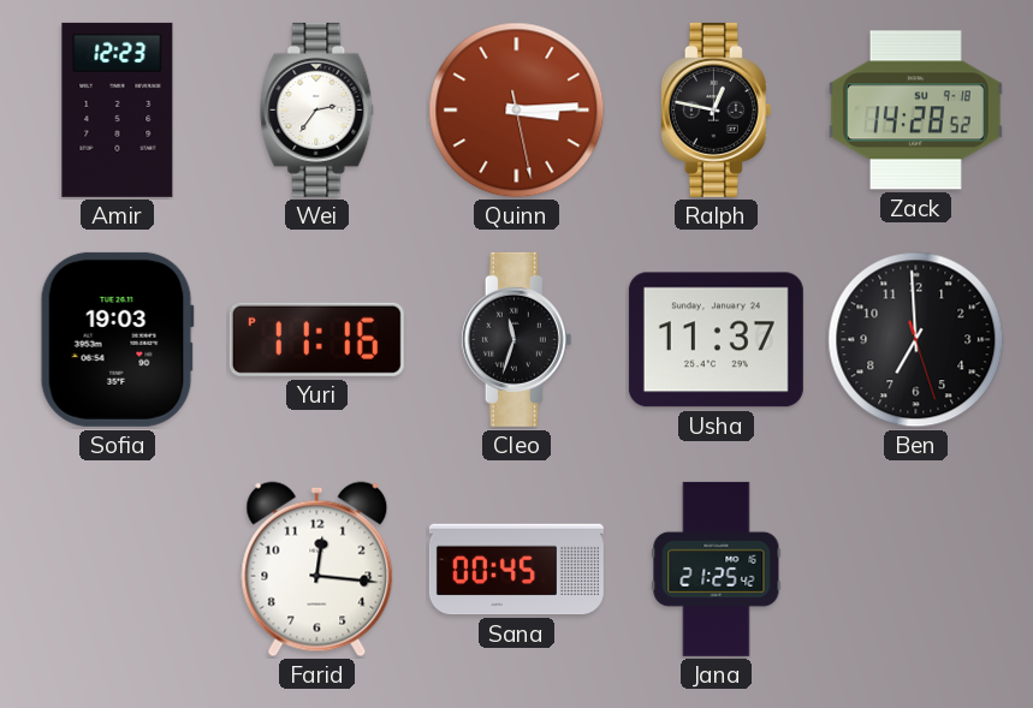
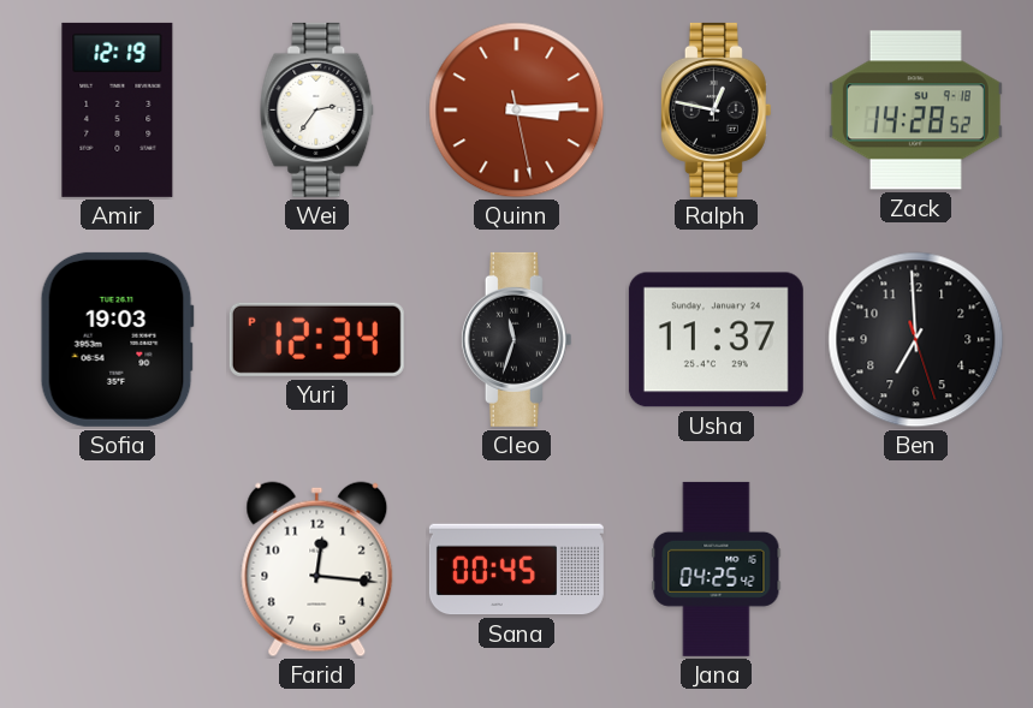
Amir: 12:23 -> 12:19
Yuri: 11:16 -> 12:34
Jana: 21:25 -> 04:25
